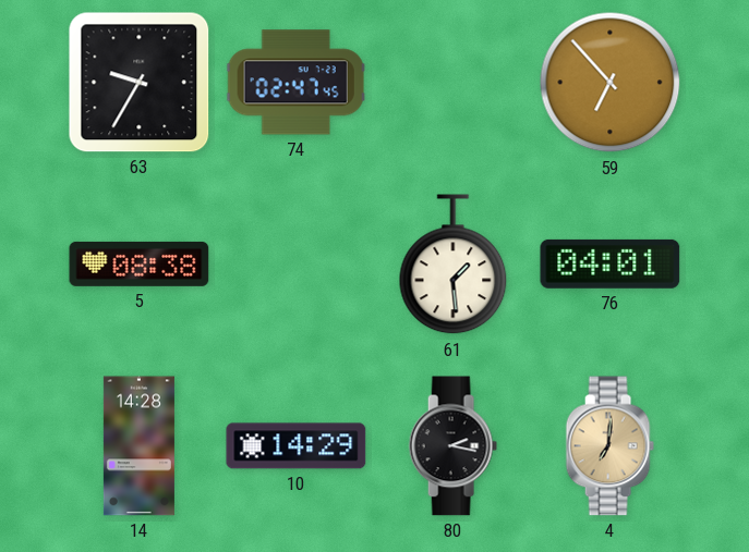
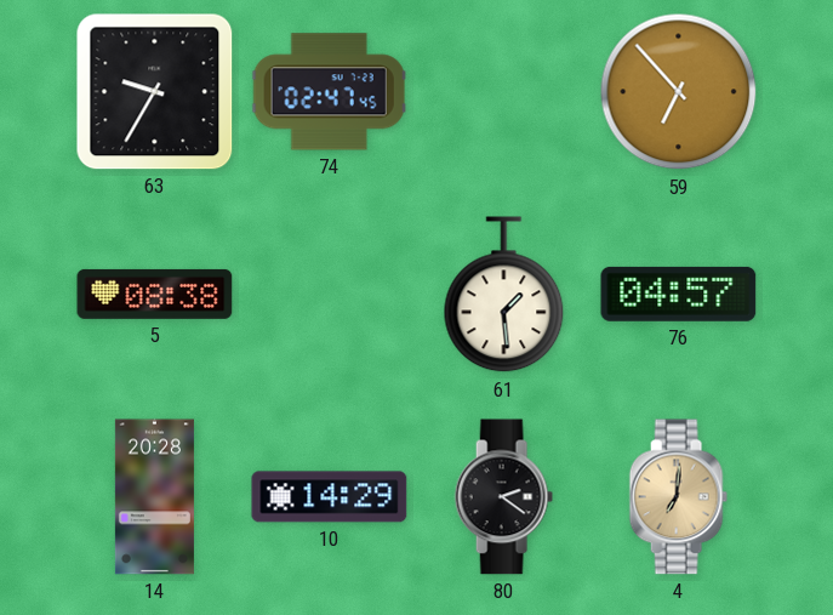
76: 04:01 -> 04:57
14: 14:28 -> 20:28
80: 2:17 -> 2:21
